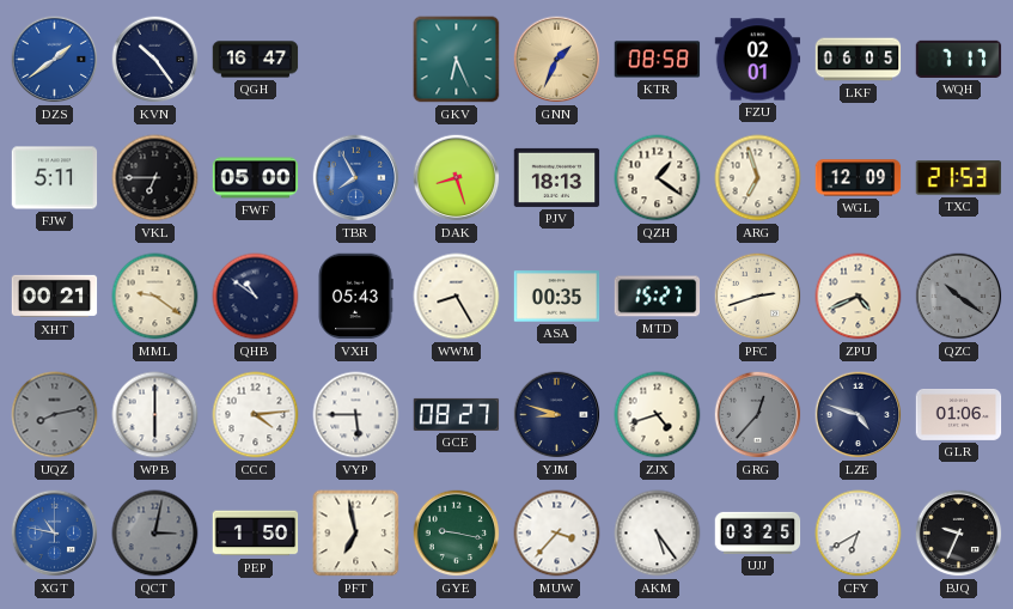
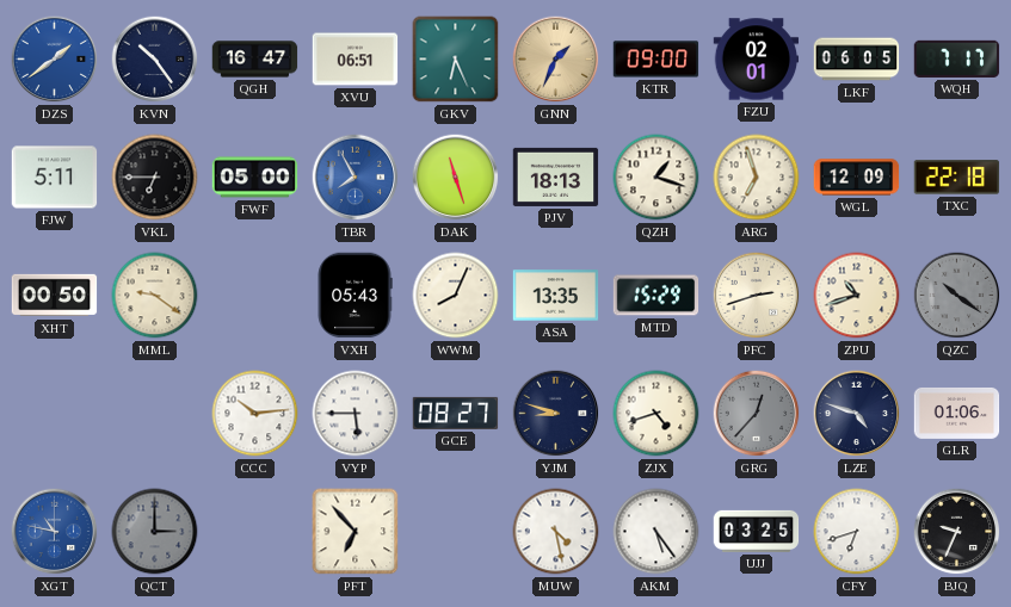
XVU: none -> 06:51
KTR: 08:58 -> 09:00
DAK: 8:27 -> 11:27
QZH: 1:21 -> 1:18
TXC: 21:53 -> 22:18
XHT: 00:21 -> 00:50
QHB: 10:51 -> none
WWM: 8:25 -> 8:04
ASA: 00:35 -> 13:35
MTD: 15:27 -> 15:29
ZPU: 4:41 -> 10:42
UQZ: 8:13 -> none
WPB: 6:00 -> none
CCC: 4:14 -> 10:14
QCT: 3:02 -> 3:00
PEP: 1:50 -> none
PFT: 6:58 -> 6:53
GYE: 9:17 -> none
MUW: 3:37 -> 4:28
CFY: 6:40 -> 6:42
